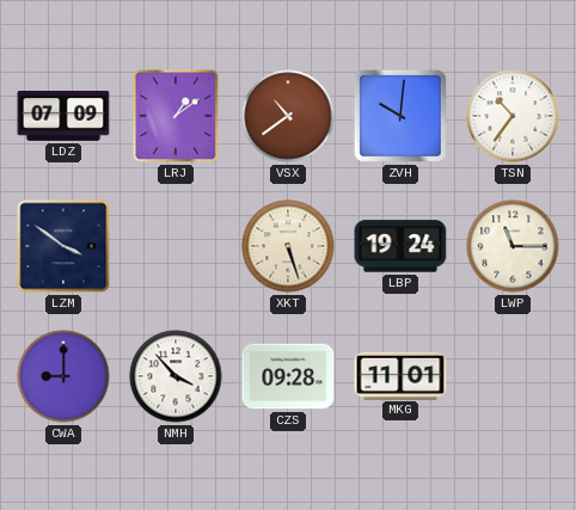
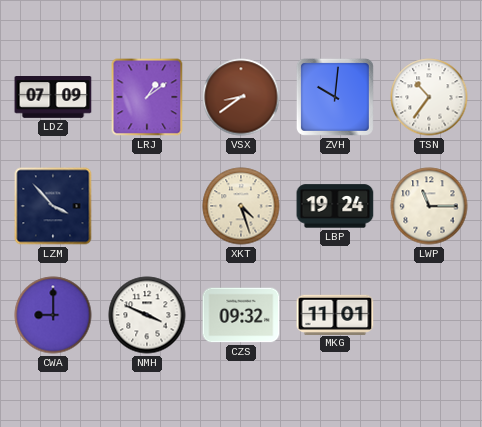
VSX: 10:39 -> 8:39
LZM: 3:51 -> 3:53
XKT: 5:27 -> 4:27
NMH: 3:53 -> 3:49
CZS: 09:28 -> 09:32
